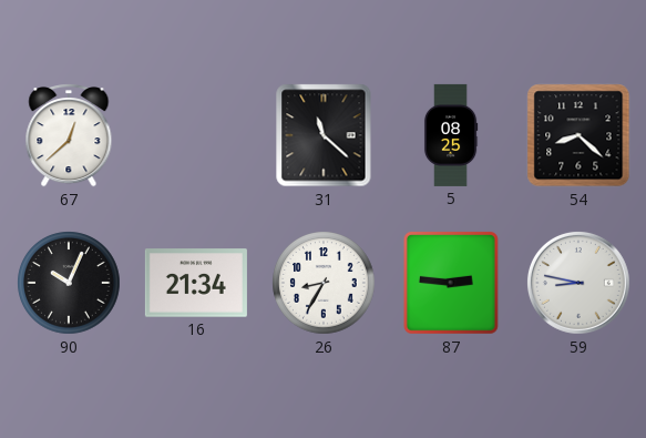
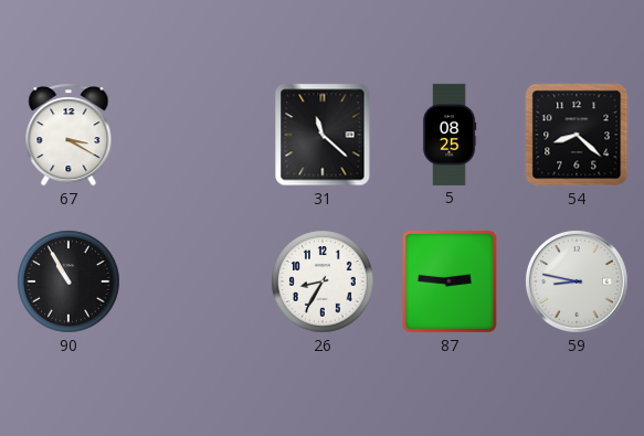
67: 12:38 -> 3:20
90: 10:04 -> 10:55
16: 21:34 -> none
